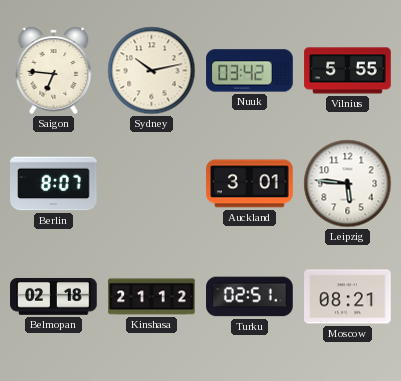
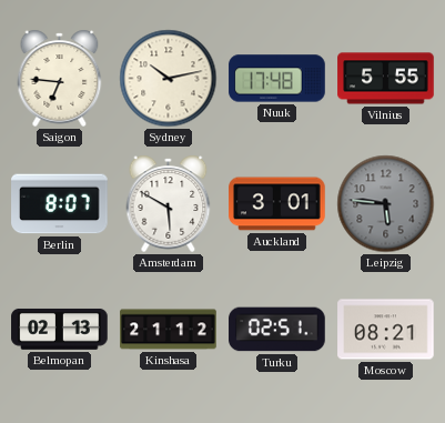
Nuuk: 03:42 -> 17:48
Amsterdam: none -> 5:50
Leipzig dial: white -> grey
Belmopan: 02:18 -> 02:13
